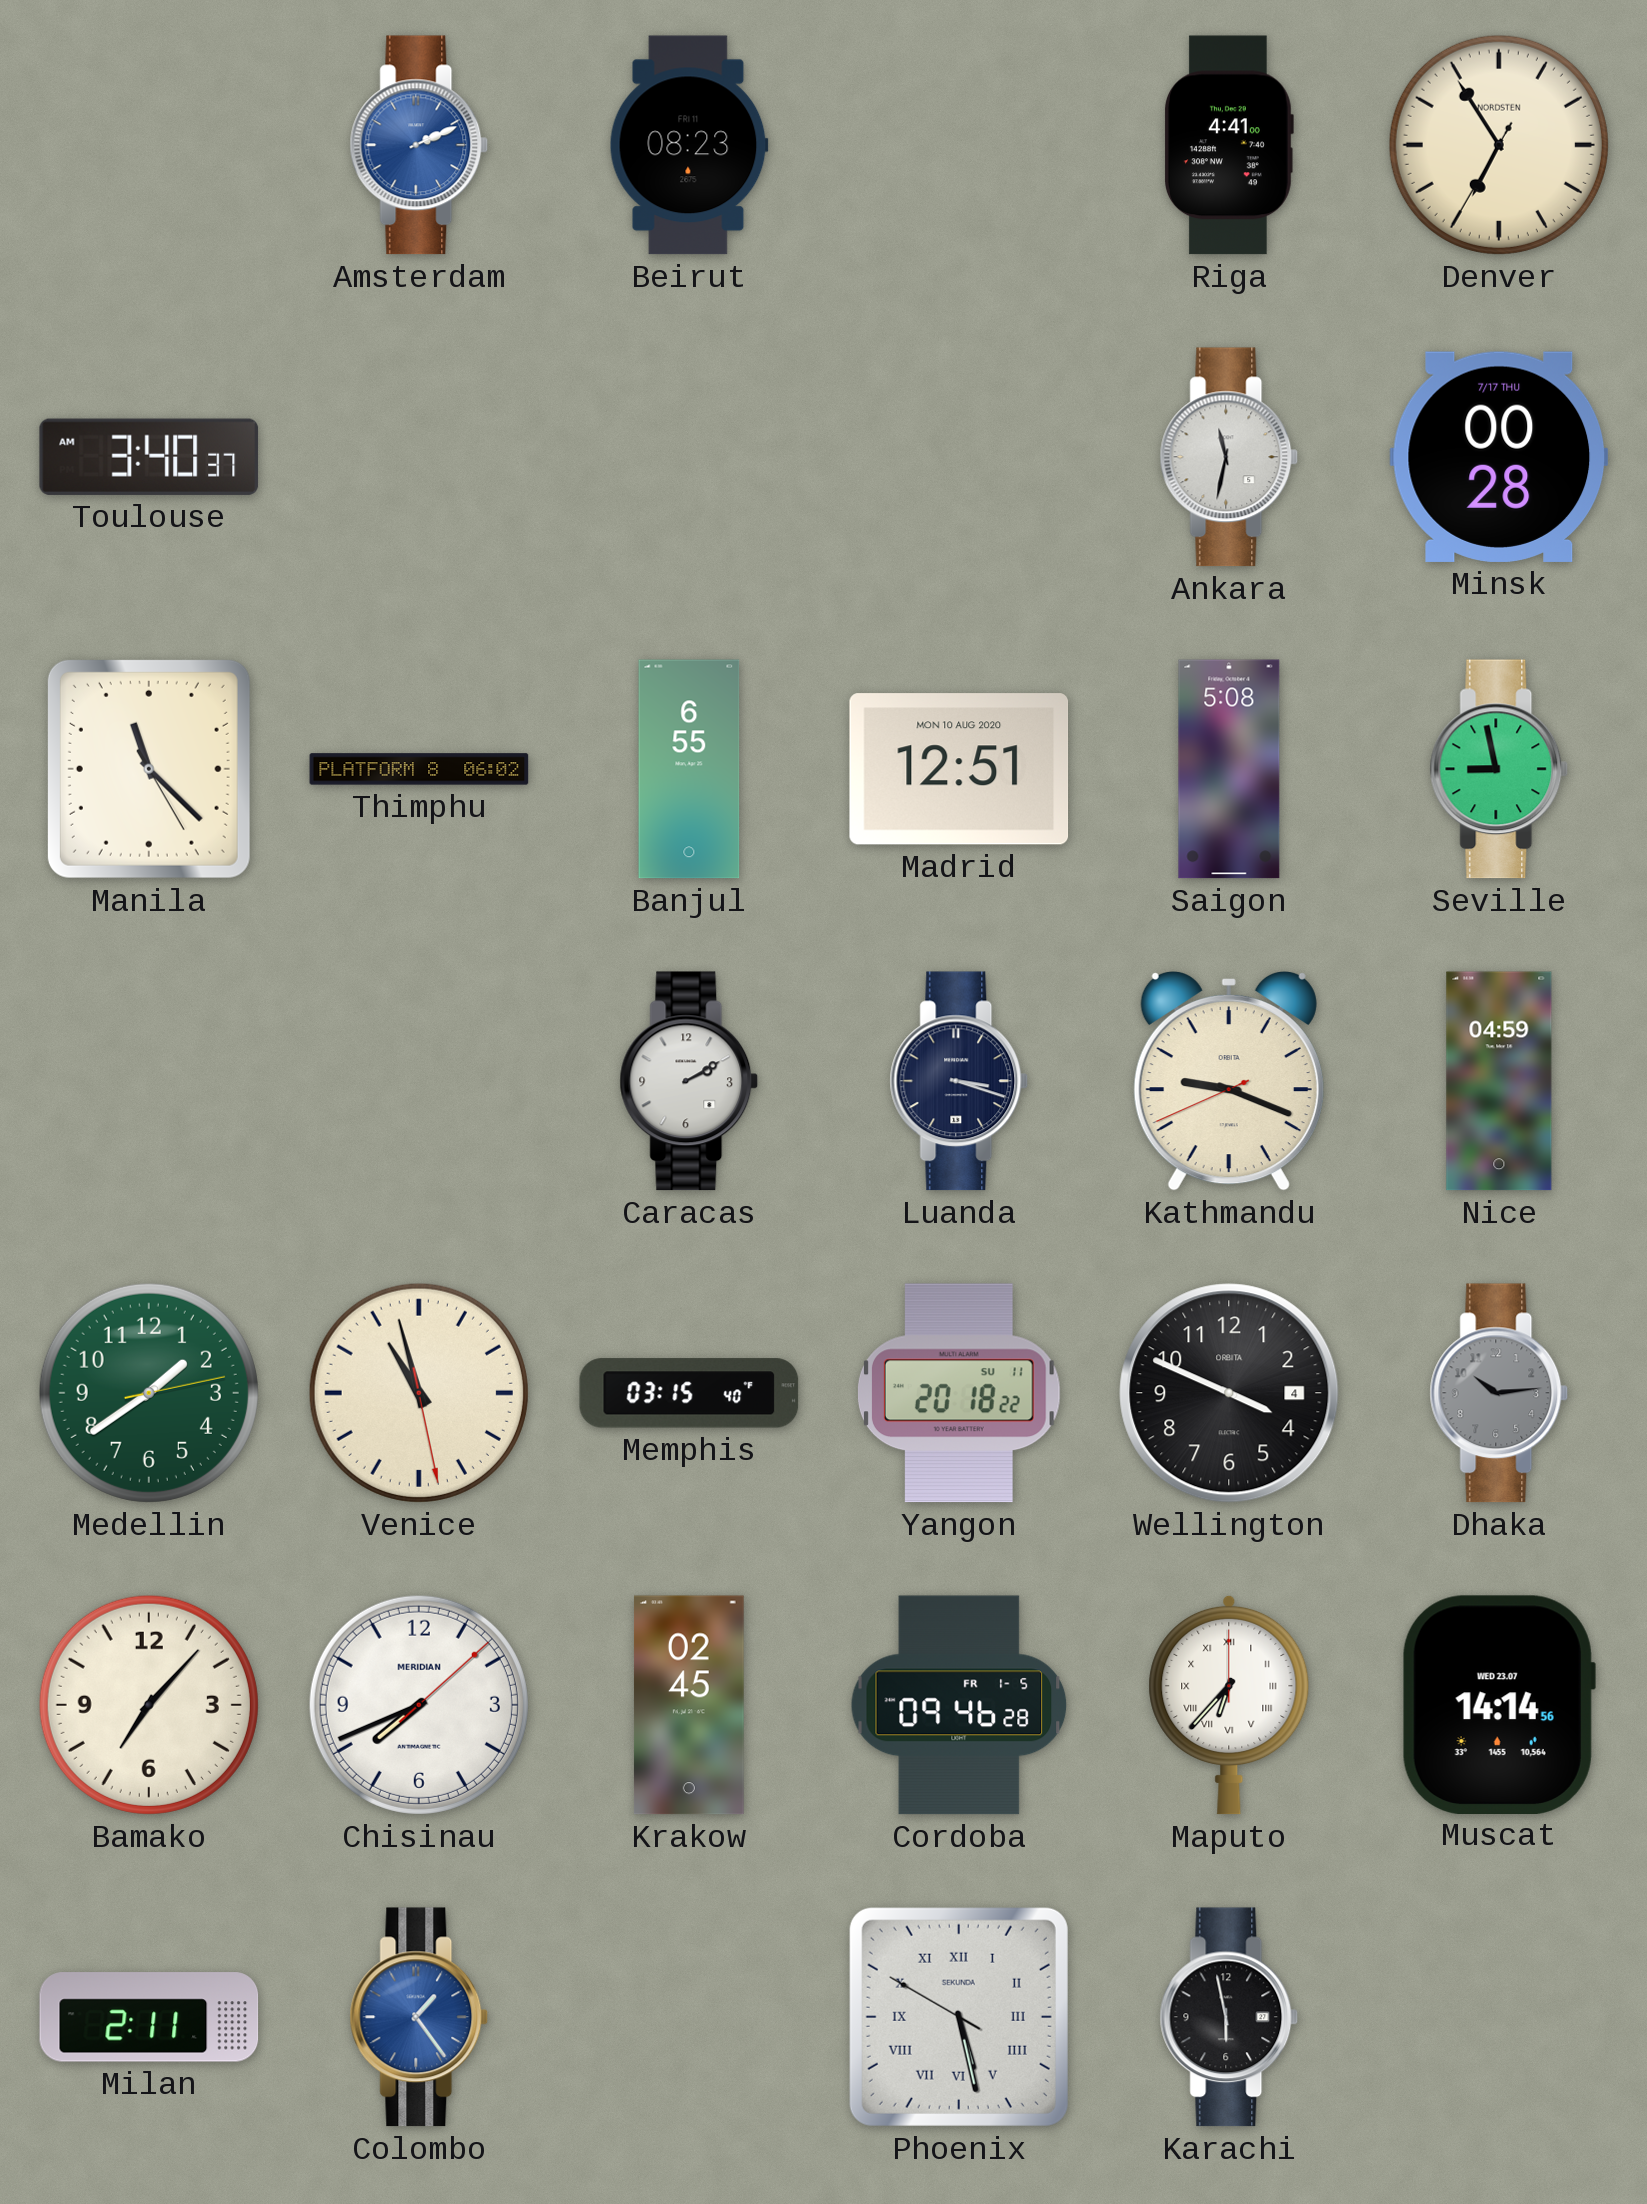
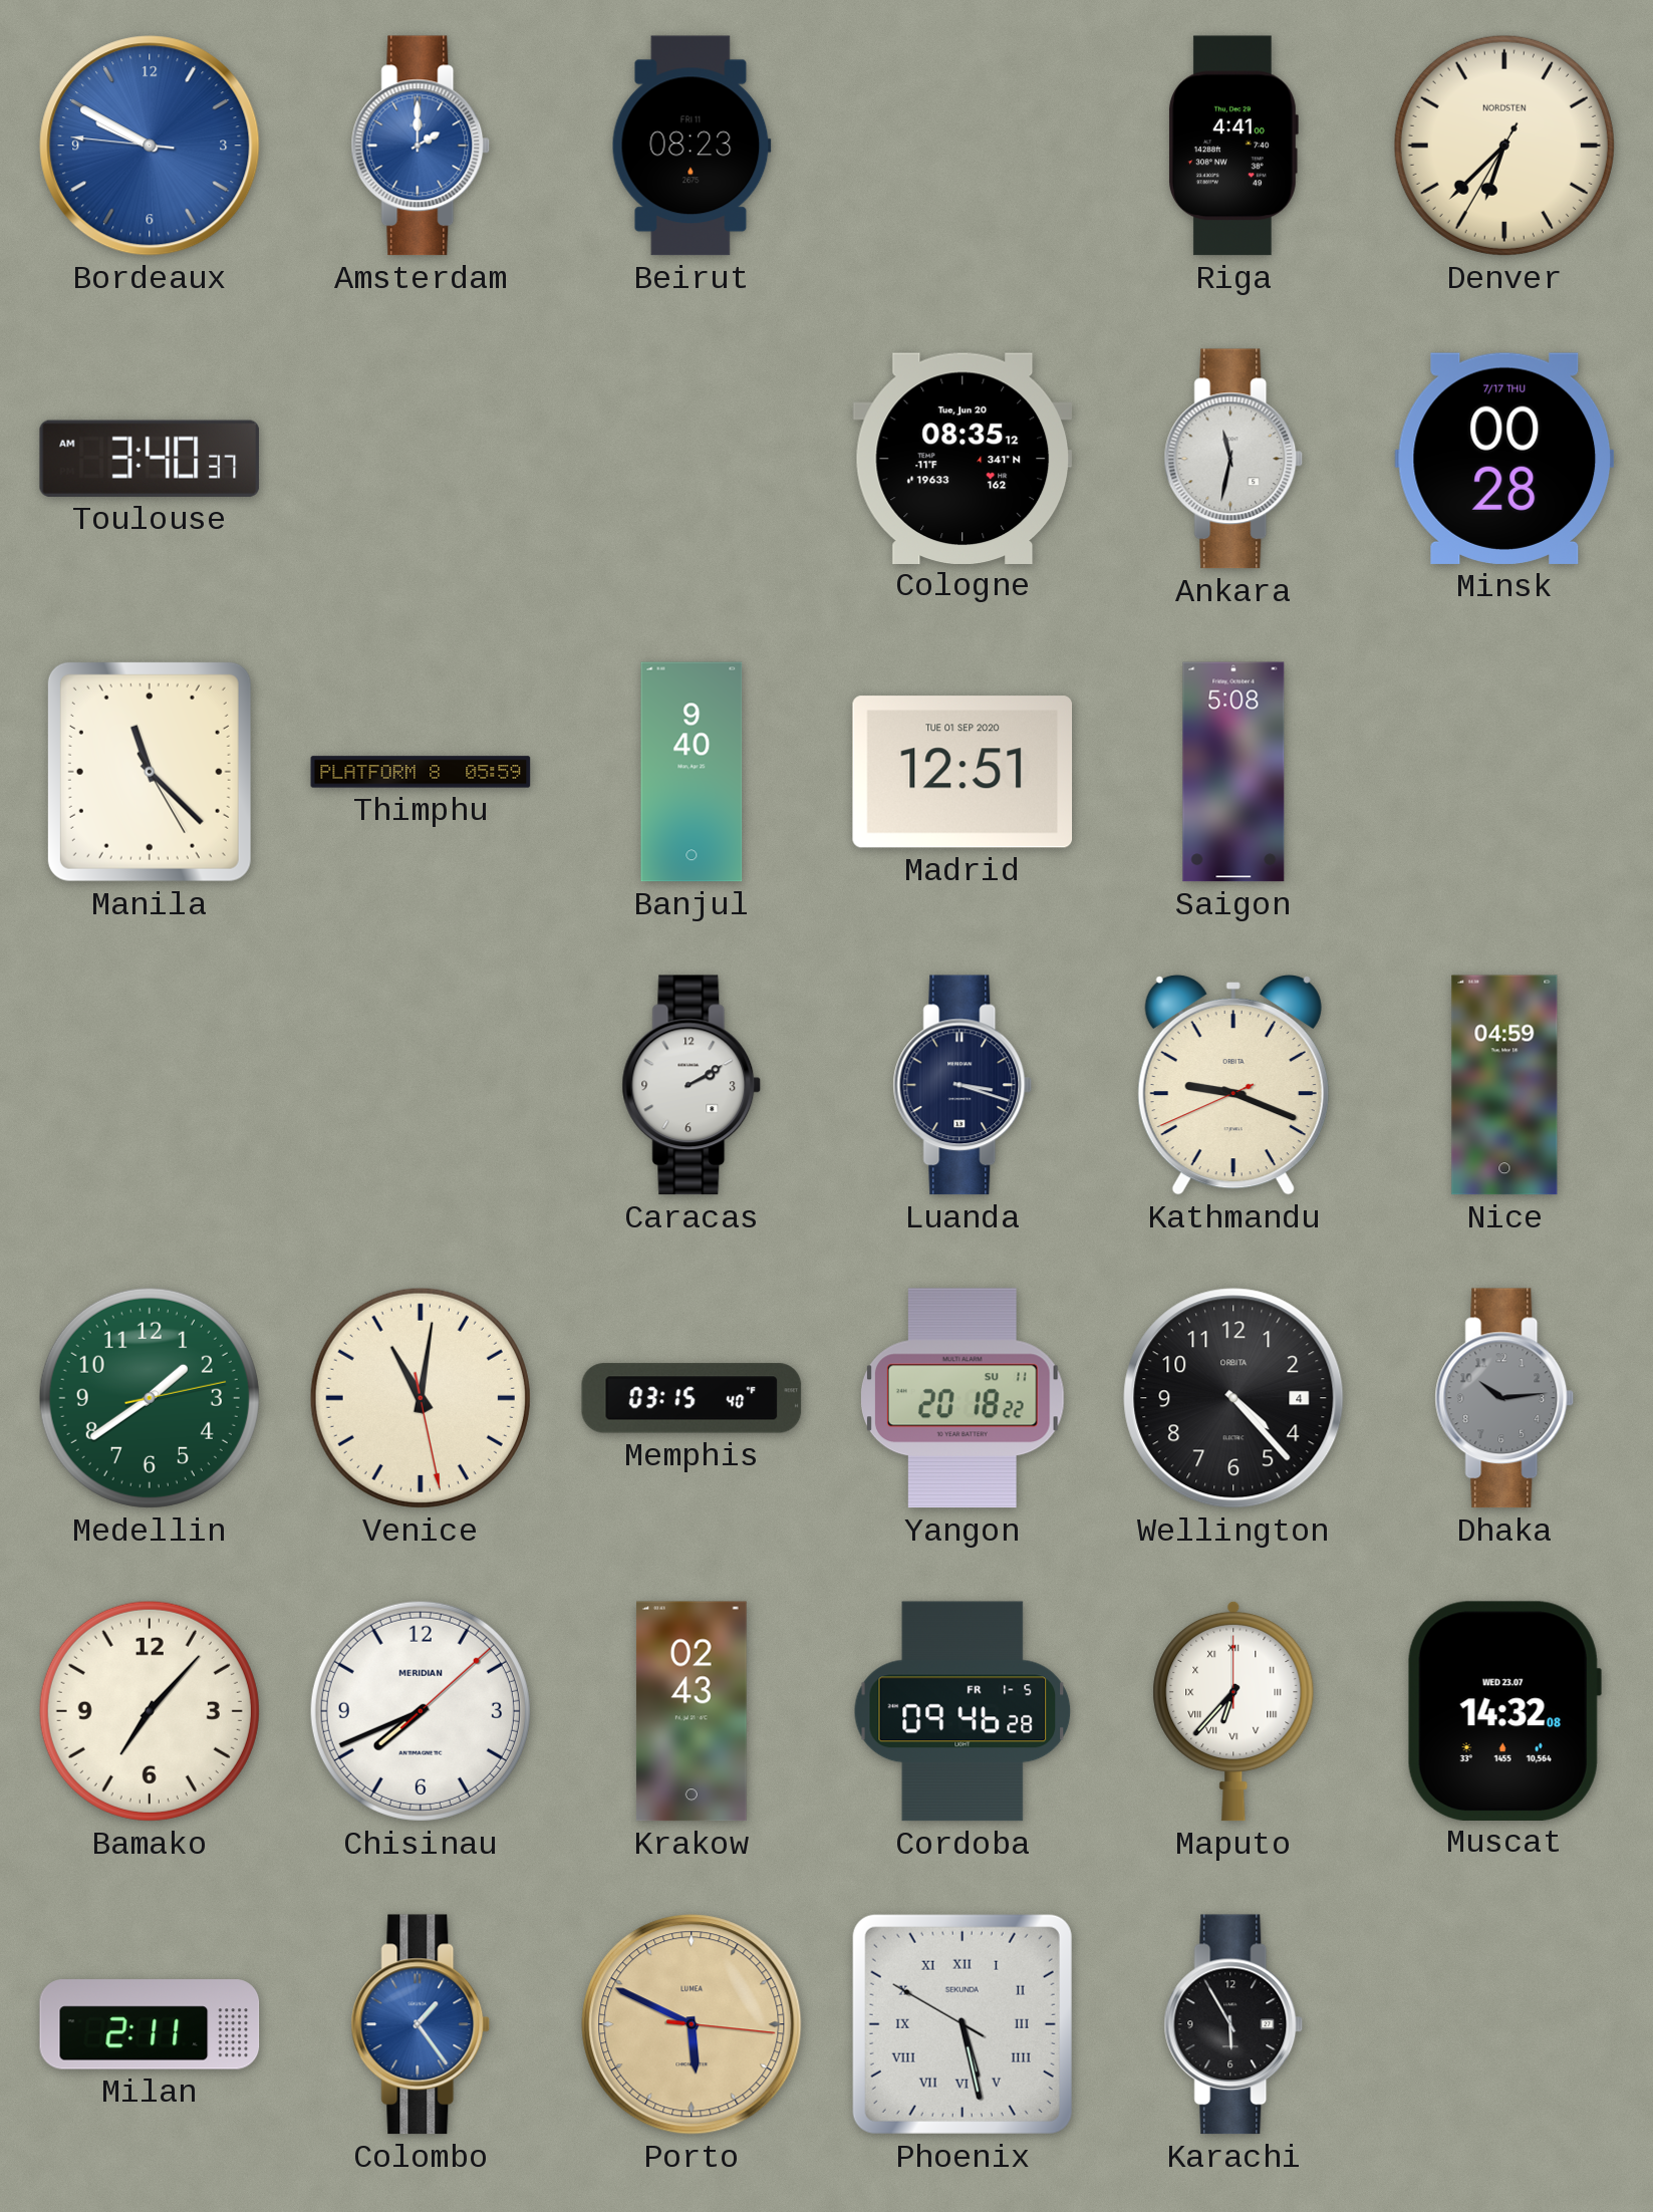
Bordeaux: none -> 9:49
Amsterdam: 2:11 -> 2:00
Denver: 6:54 -> 6:37
Cologne: none -> 08:35
Thimphu: 06:02 -> 05:59
Banjul: 6:55 -> 9:40
Madrid date: MON 10 AUG 2020 -> TUE 01 SEP 2020
Seville: 8:58 -> none
Venice: 10:57 -> 11:01
Wellington: 3:49 -> 4:23
Krakow: 02:45 -> 02:43
Muscat: 14:14 -> 14:32
Porto: none -> 5:49
Karachi: 5:58 -> 5:55
